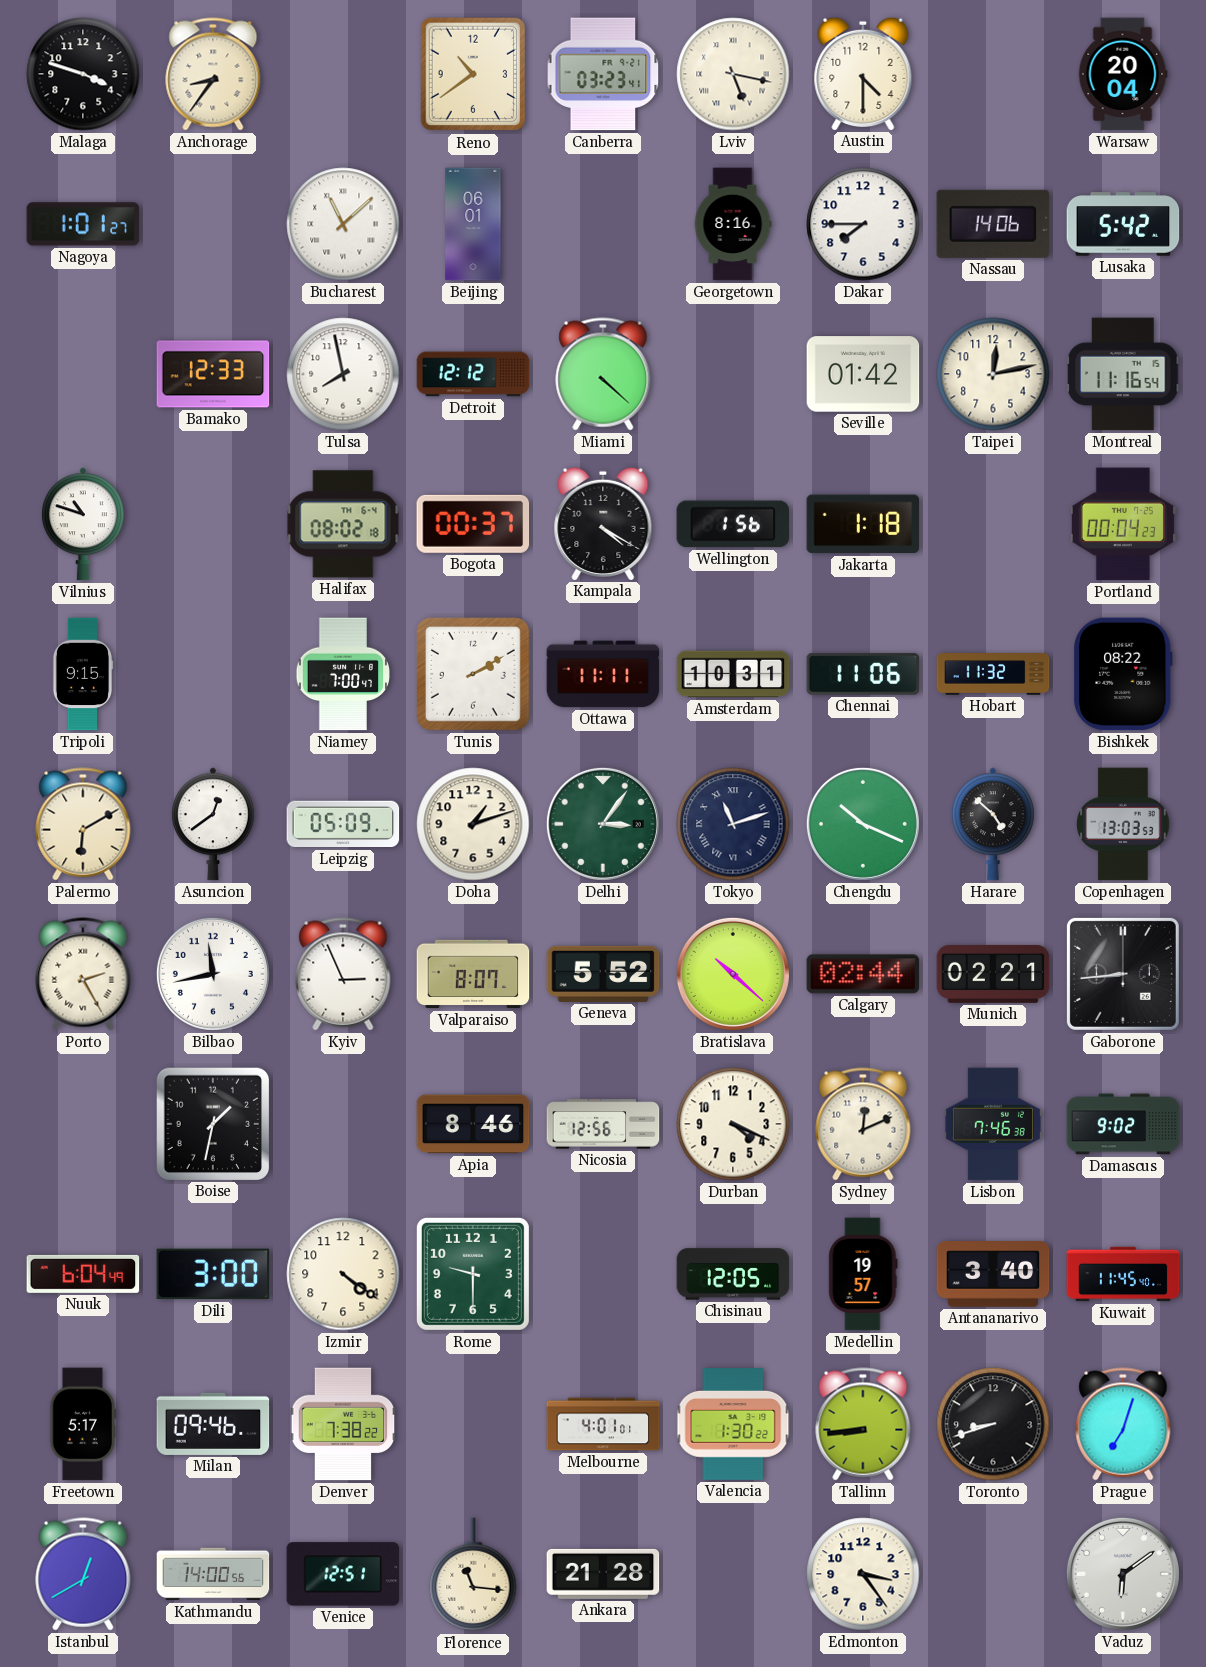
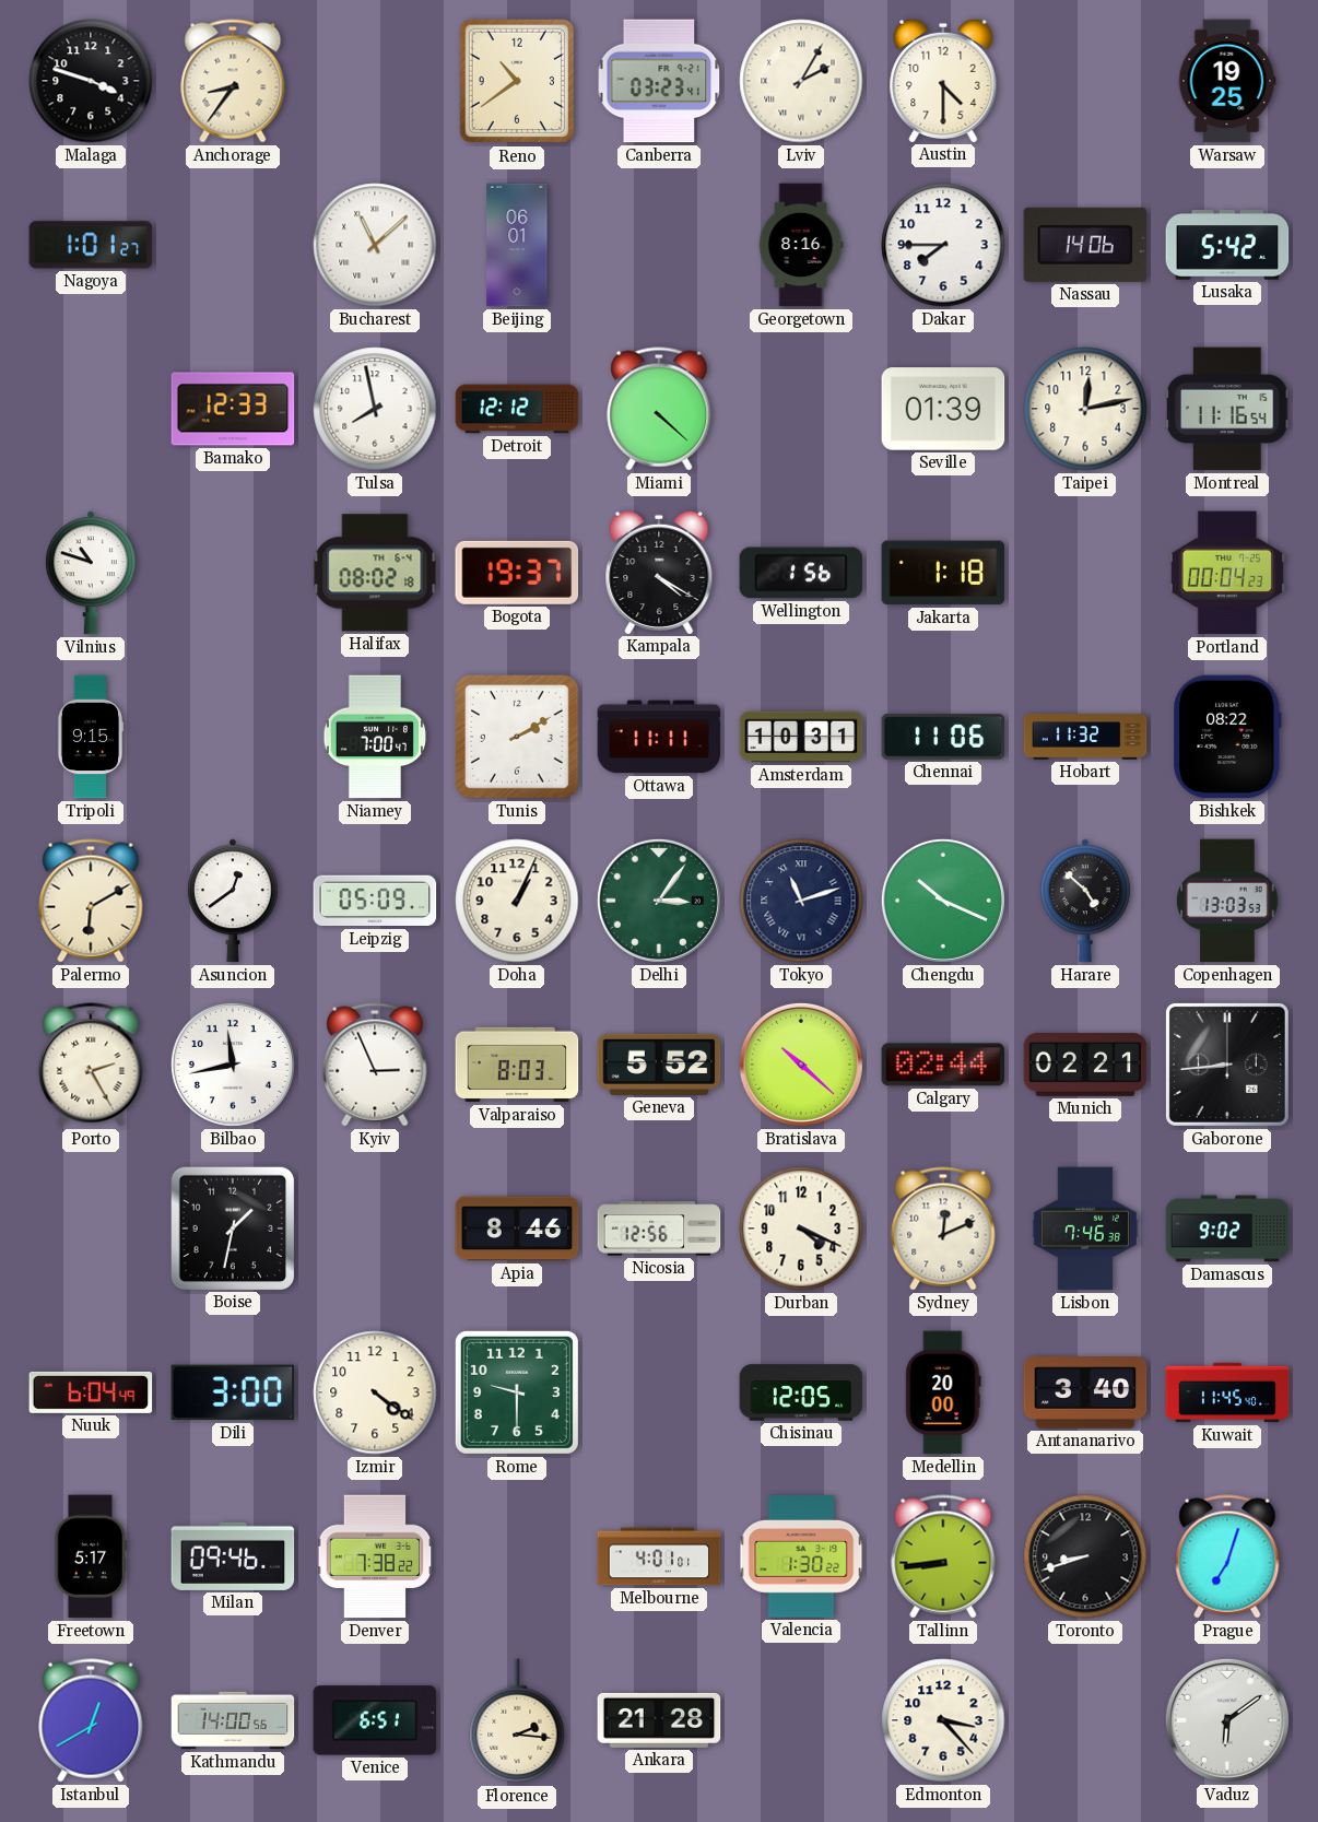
Lviv: 5:17 -> 2:05
Warsaw: 20:04 -> 19:25
Seville: 01:42 -> 01:39
Bogota: 00:37 -> 19:37
Doha: 1:12 -> 1:04
Valparaiso: 8:07 -> 8:03
Medellin: 19:57 -> 20:00
Venice: 12:51 -> 6:51
Florence: 11:16 -> 2:16
Edmonton: 3:24 -> 3:23
